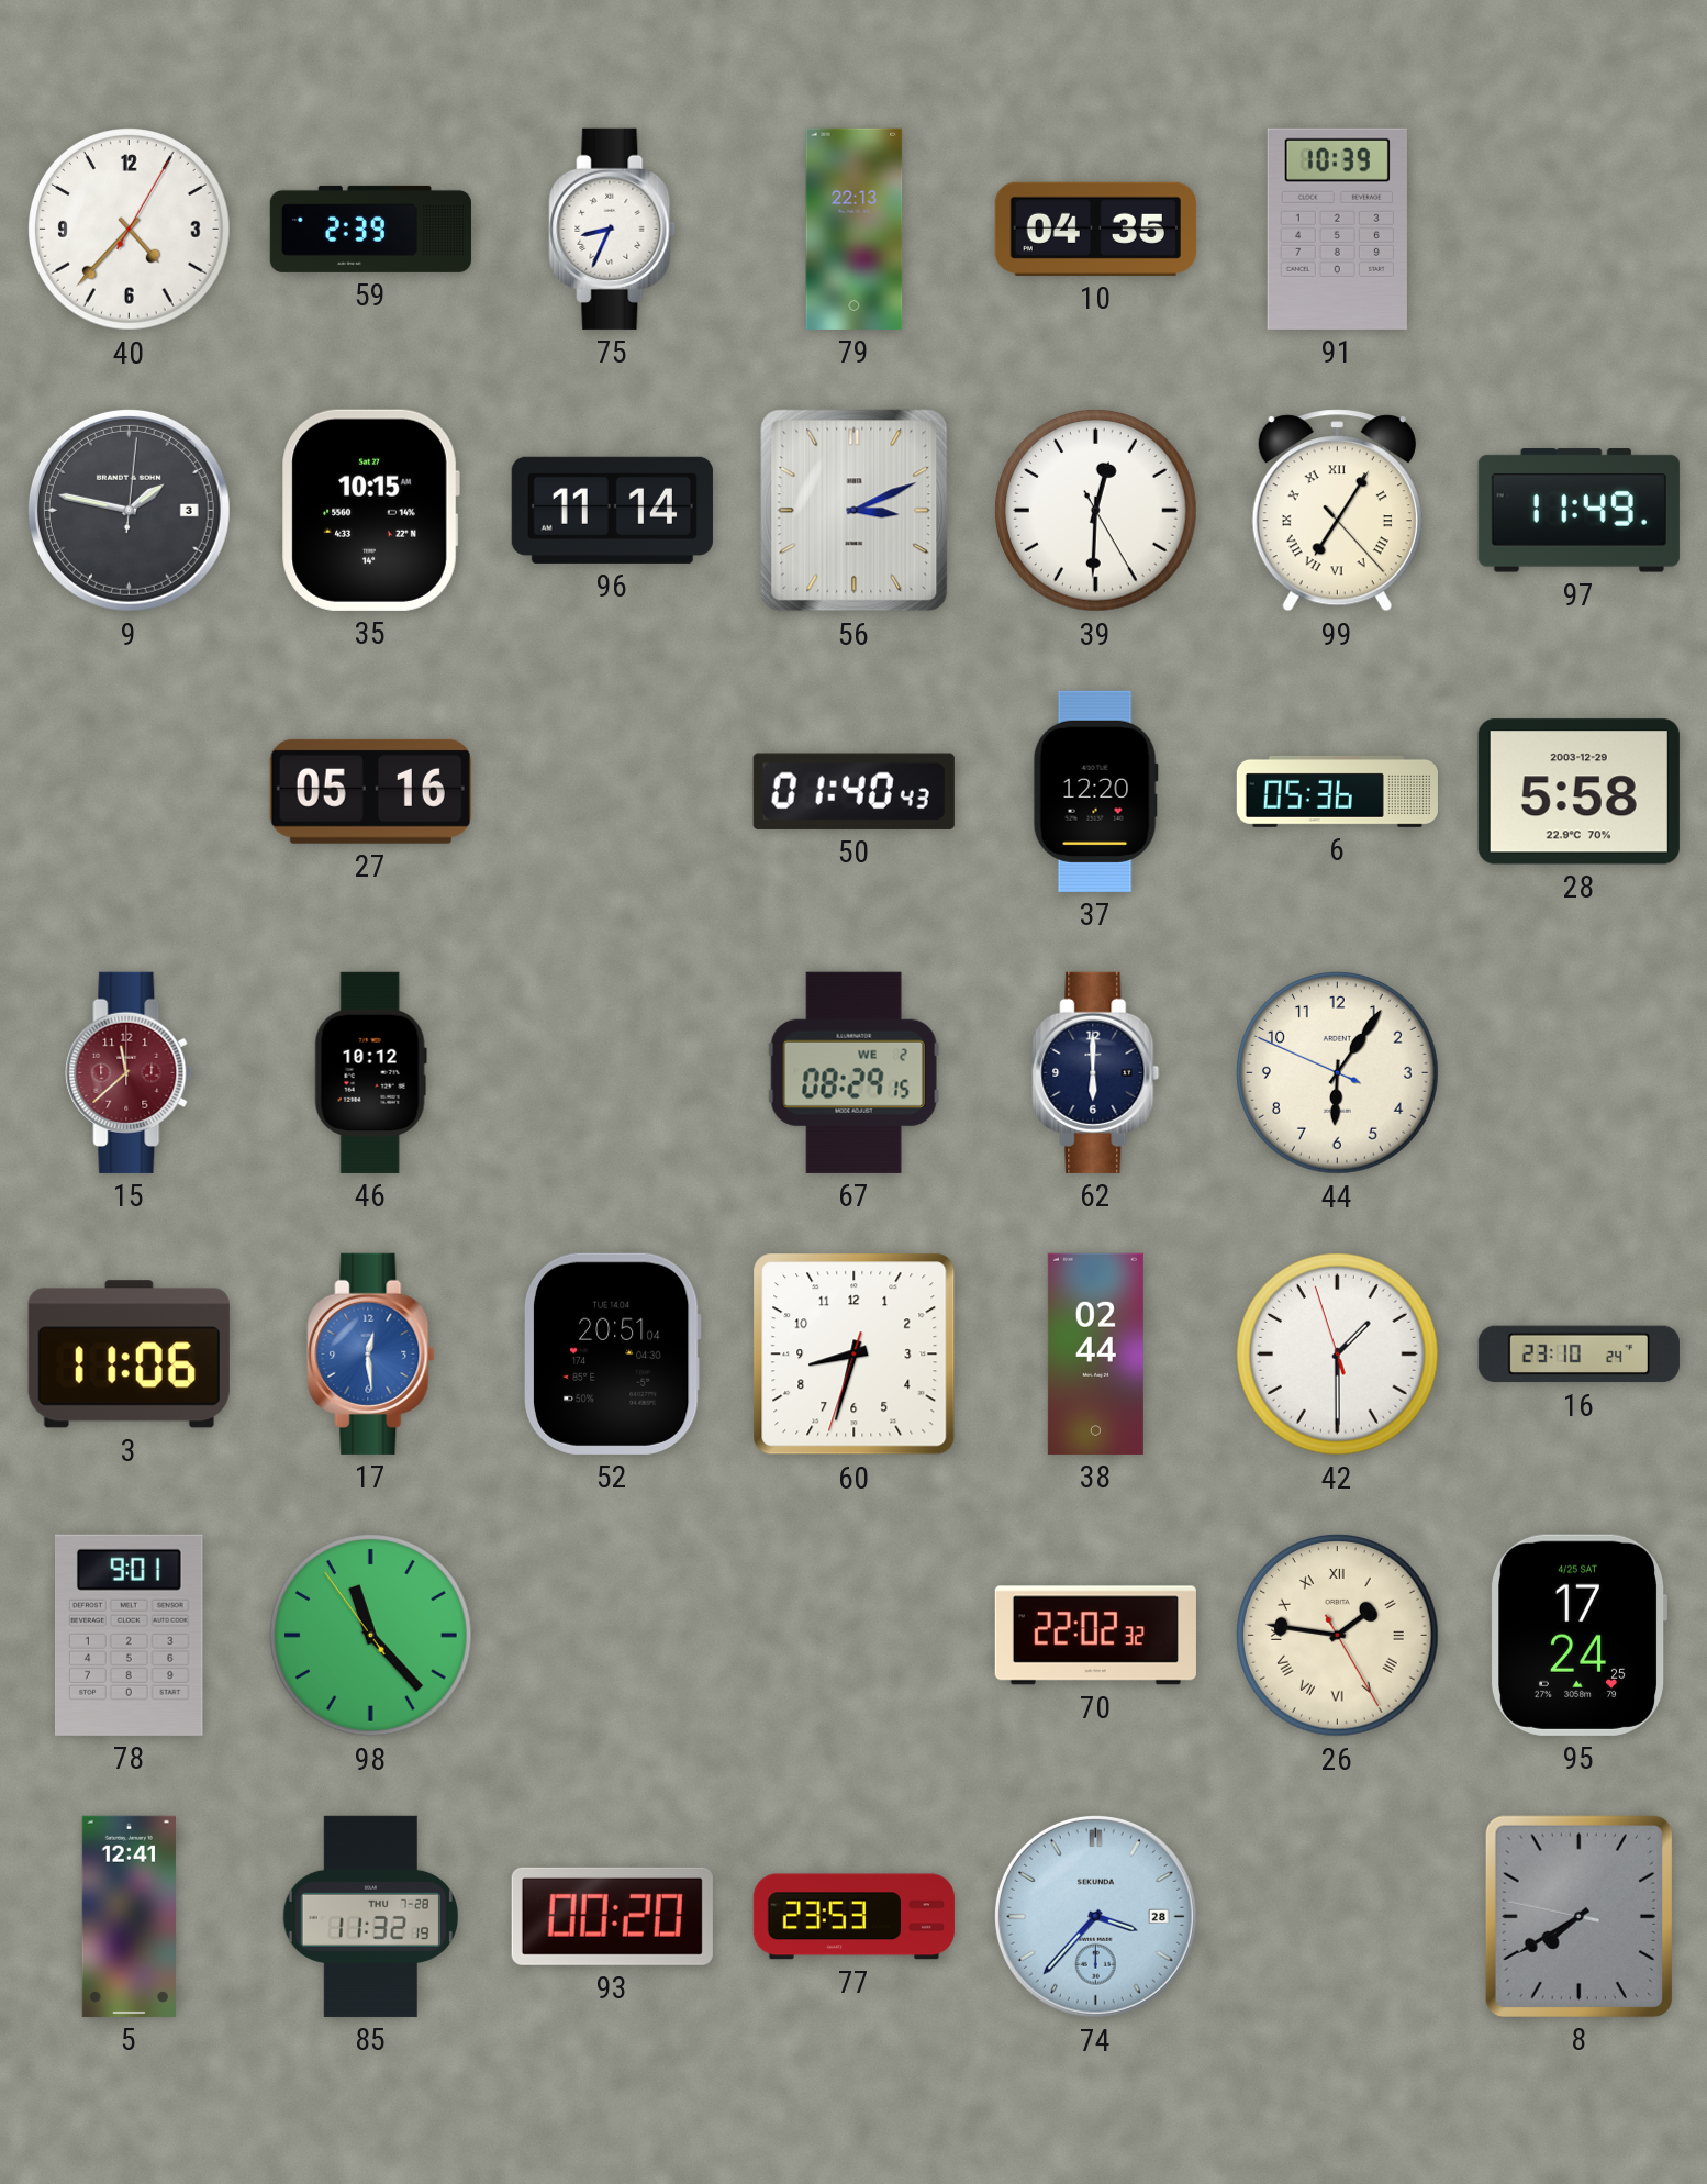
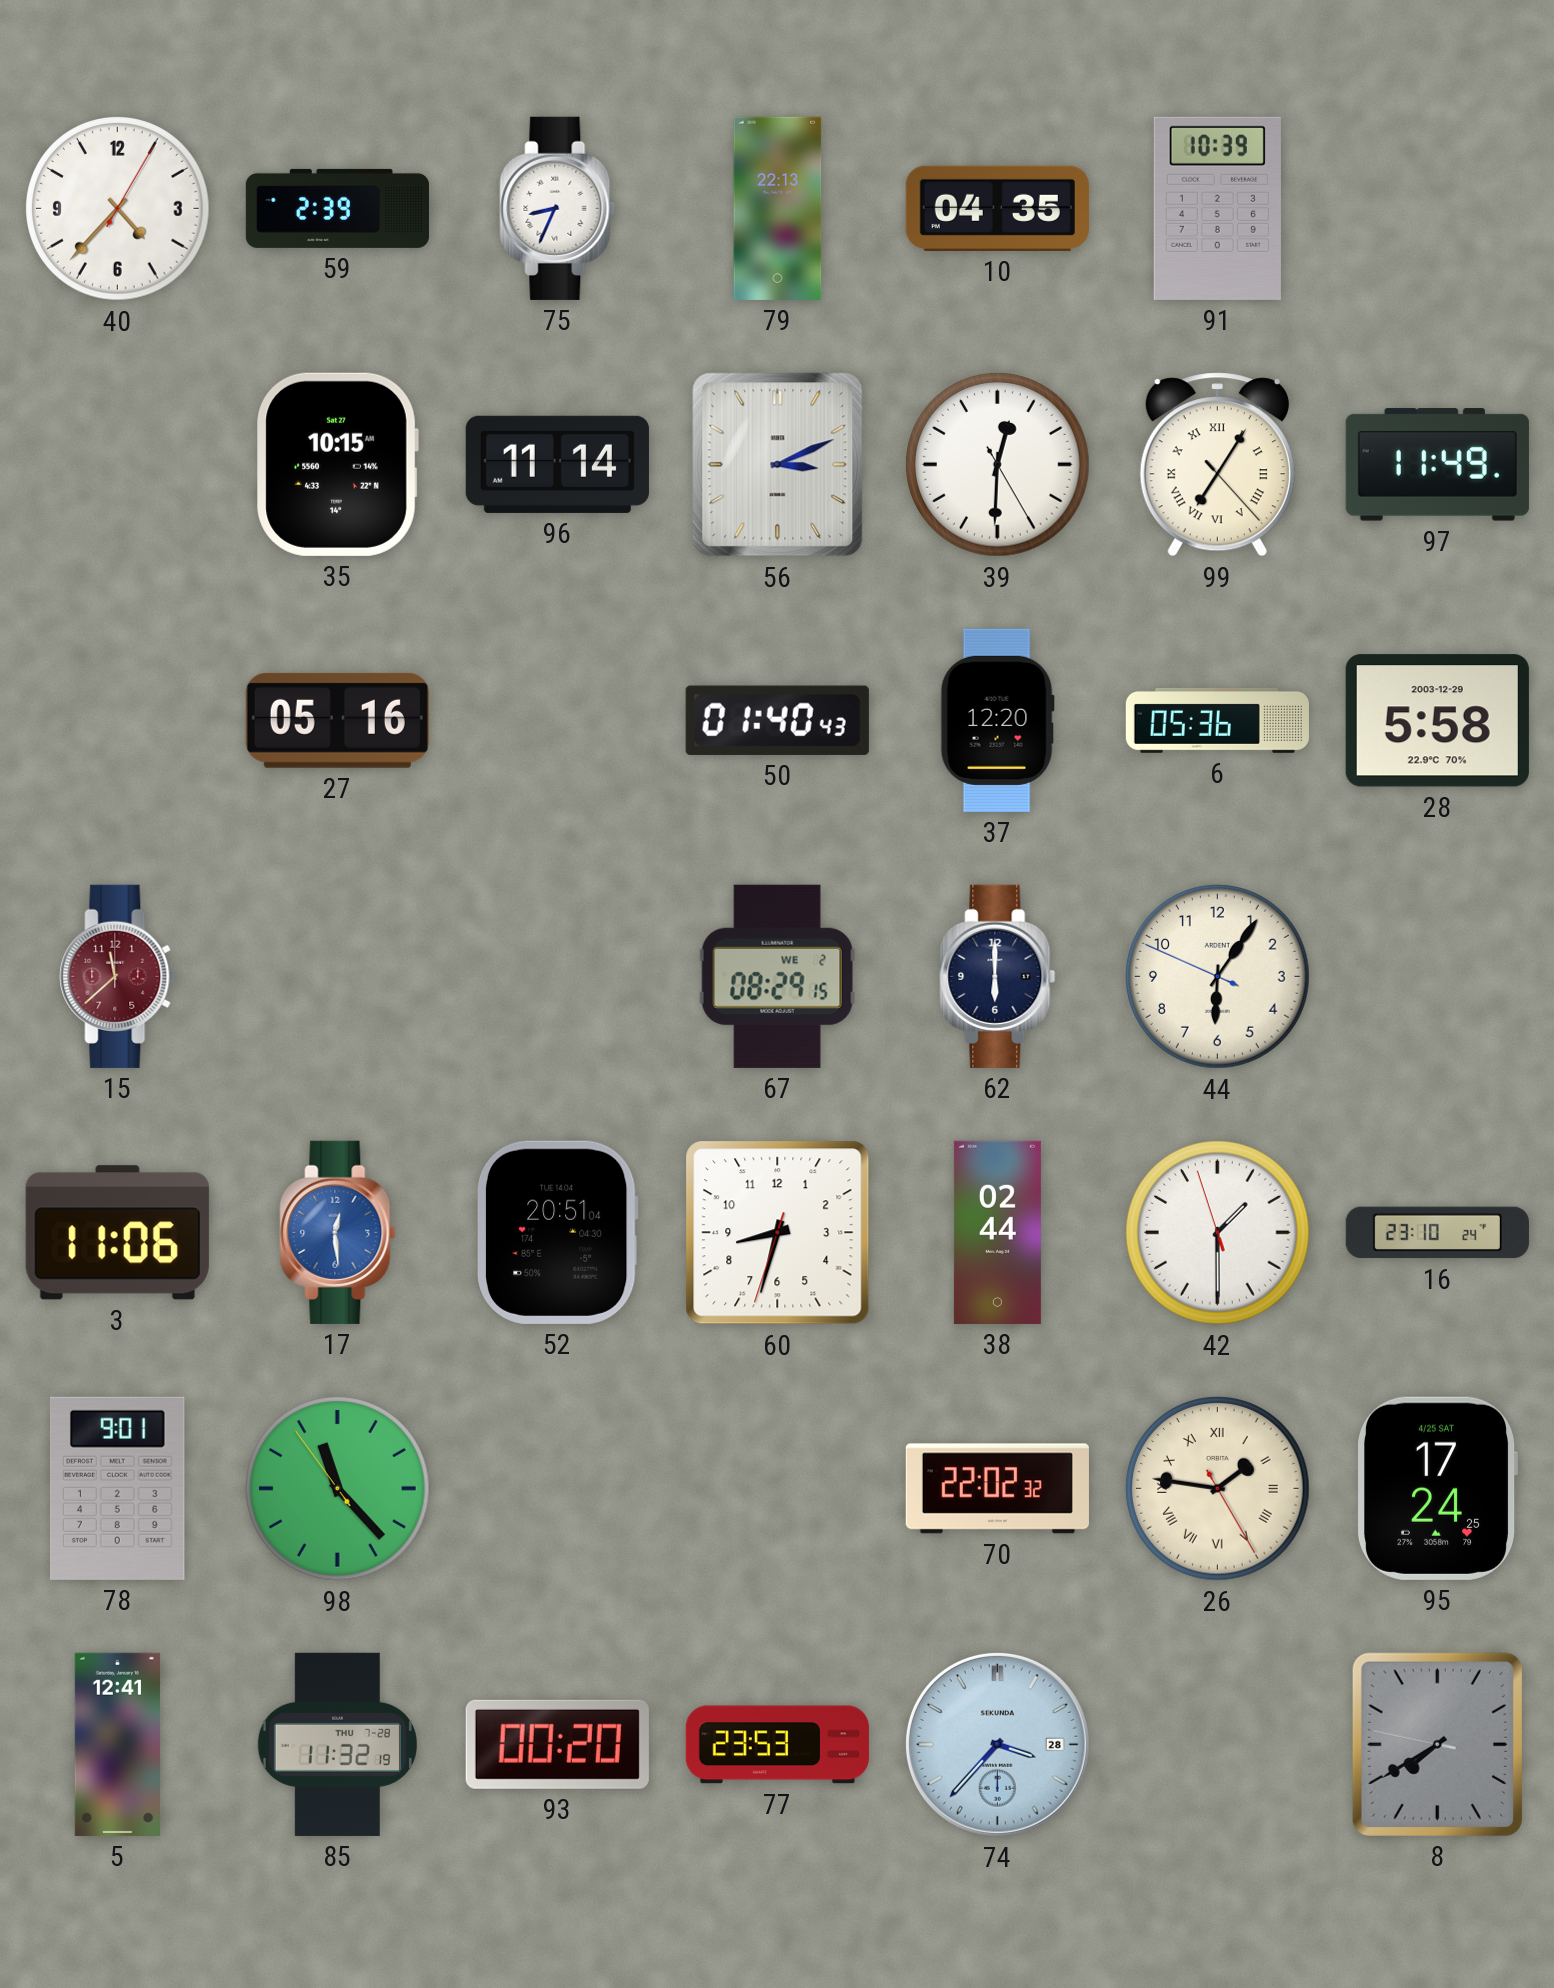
9: 1:47 -> none
46: 10:12 -> none
